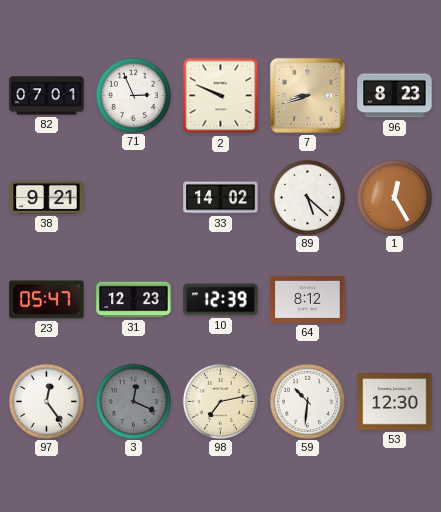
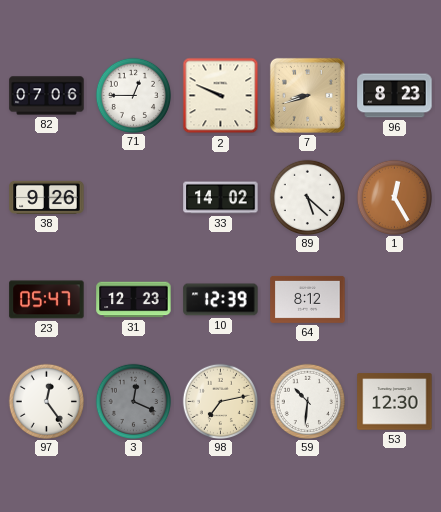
82: 07:01 -> 07:06
71: 2:56 -> 12:45
38: 9:21 -> 9:26
